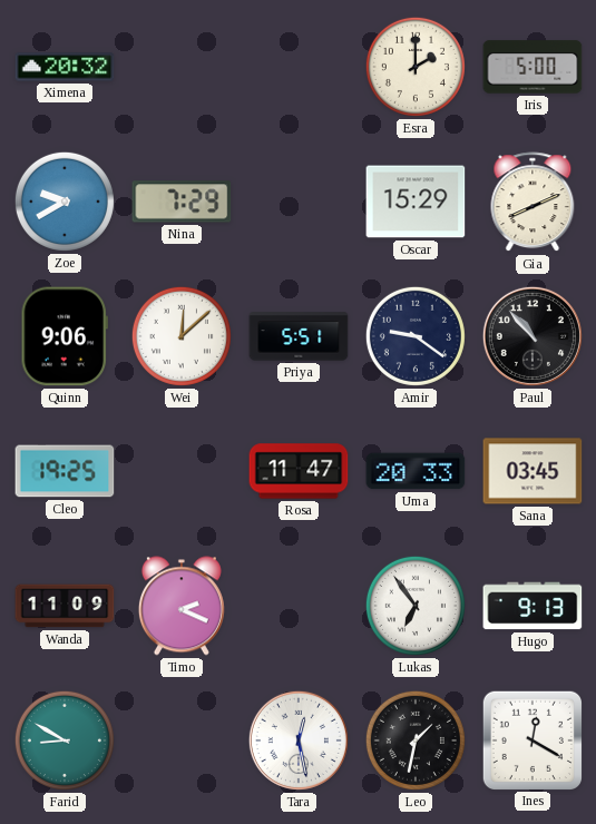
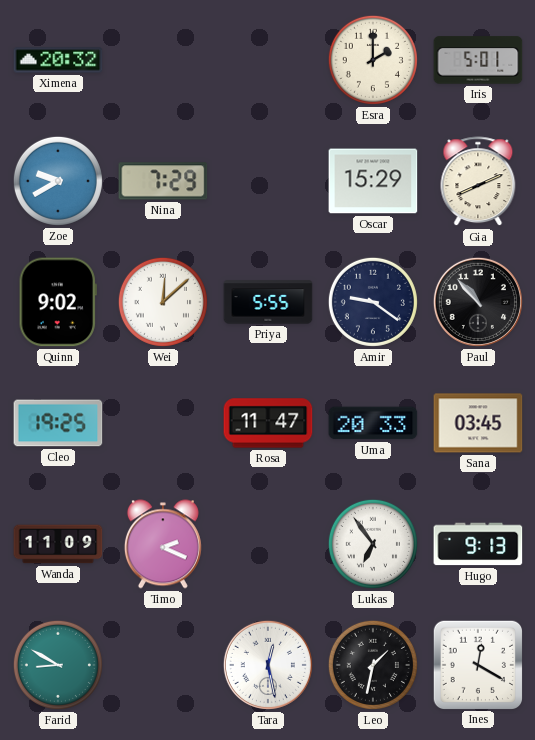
Iris: 5:00 -> 5:01
Quinn: 9:06 -> 9:02
Priya: 5:51 -> 5:55
